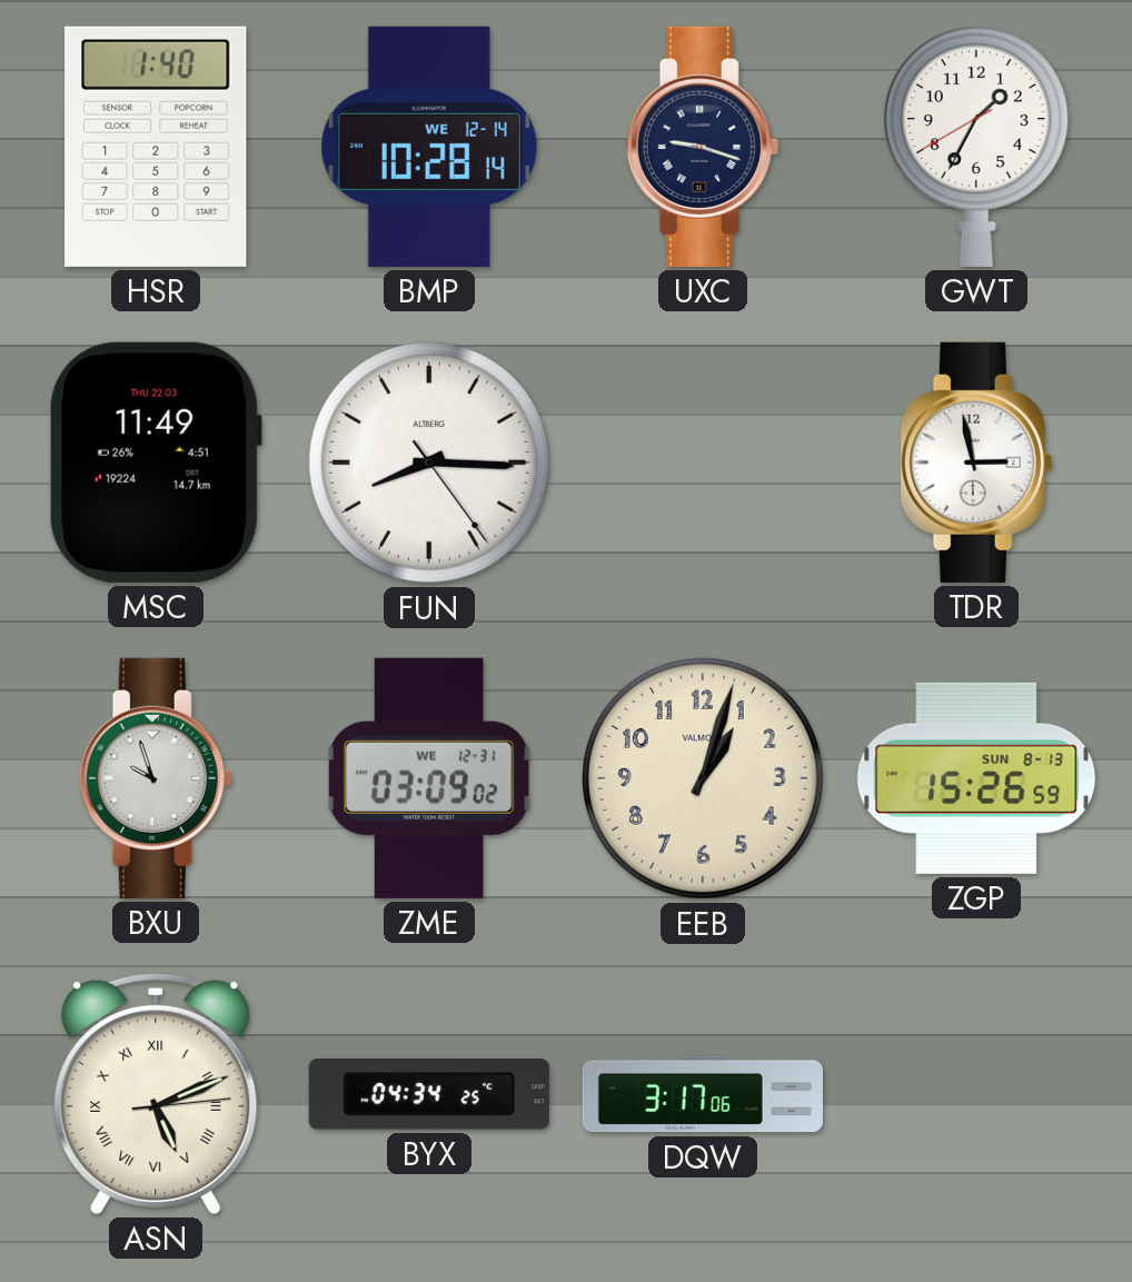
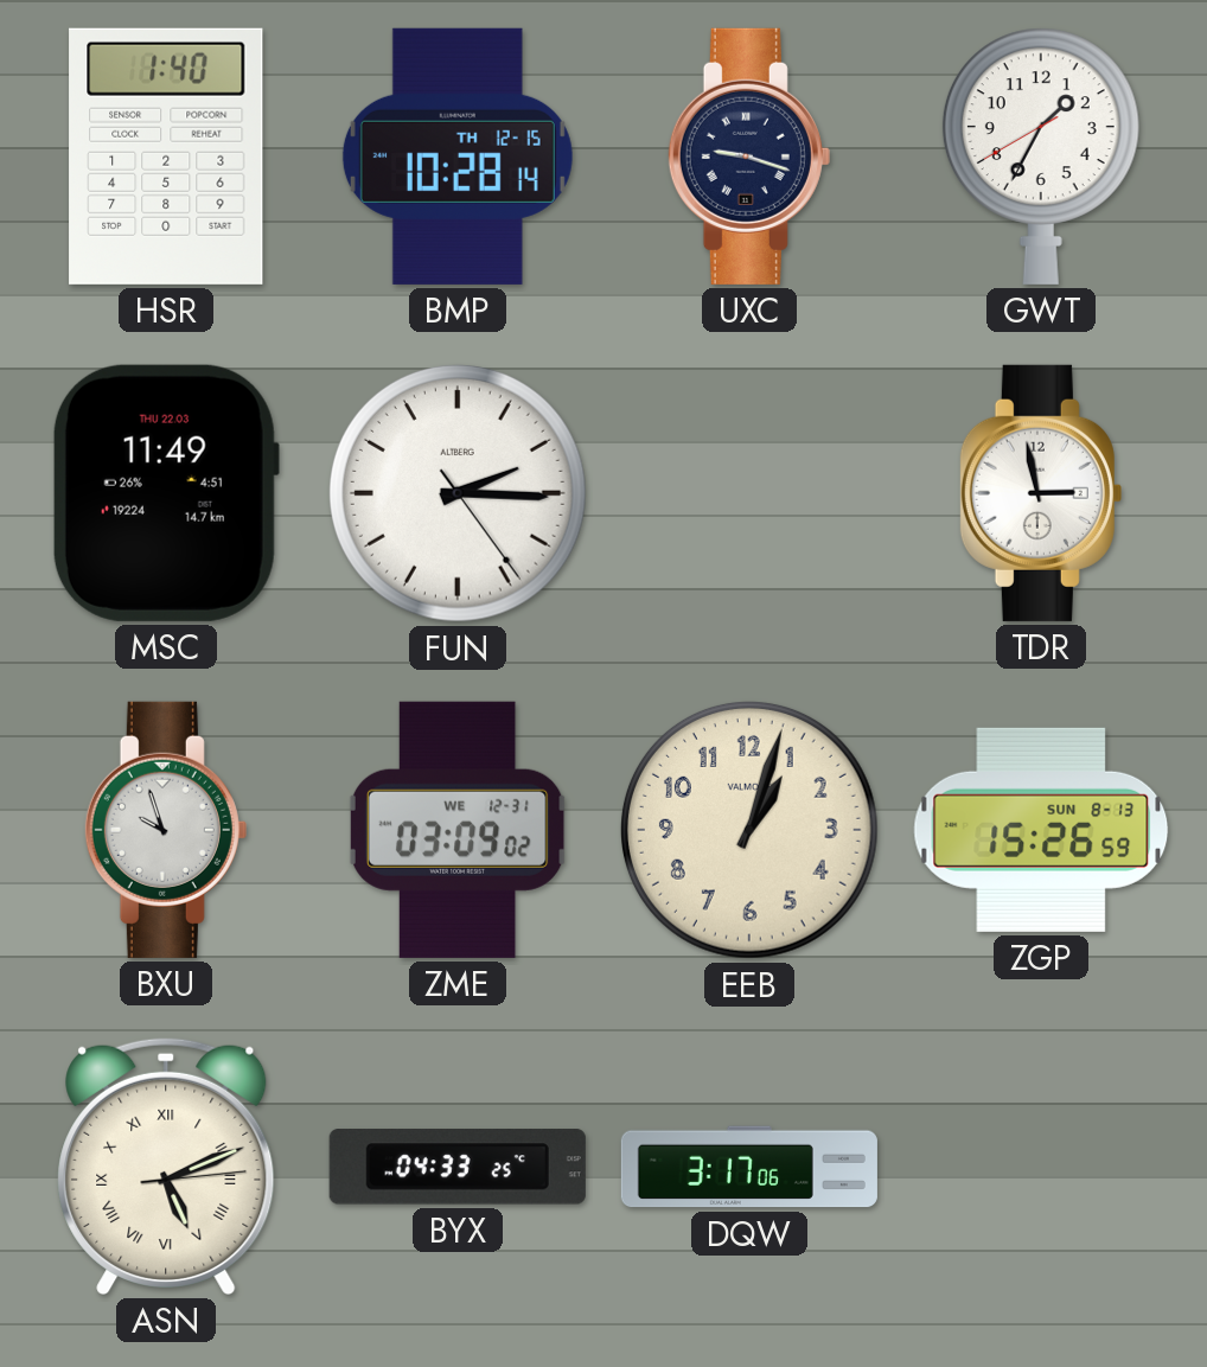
BMP date: WE 12-14 -> TH 12-15
FUN: 8:15 -> 2:15
BYX: 04:34 -> 04:33
